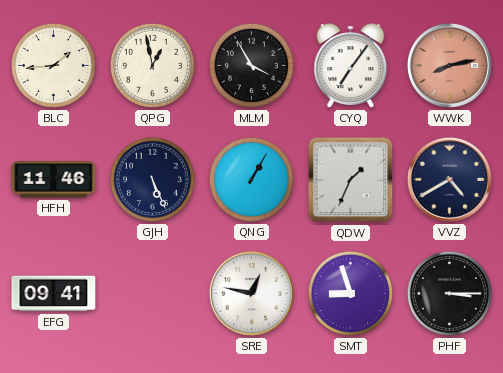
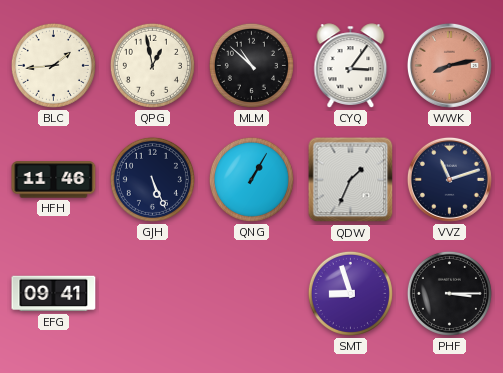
MLM: 3:55 -> 10:52
CYQ: 7:06 -> 3:06
VVZ: 4:40 -> 11:12
SRE: 12:47 -> none
